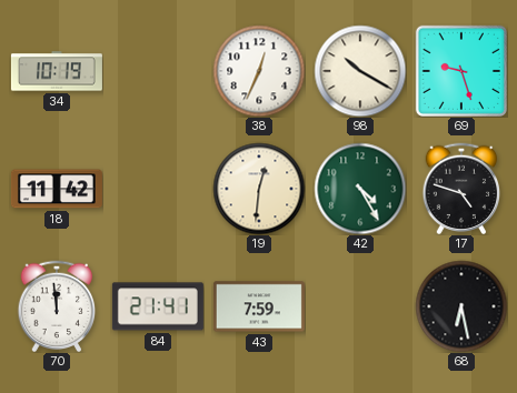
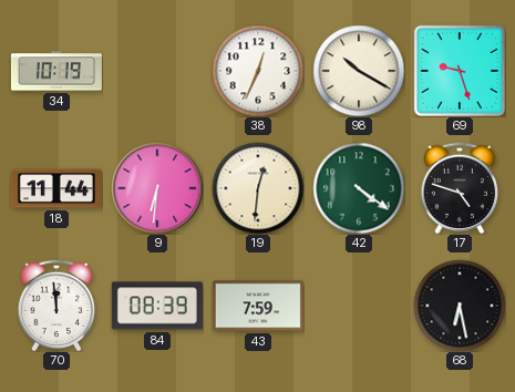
18: 11:42 -> 11:44
9: none -> 6:31
42: 4:25 -> 4:21
84: 21:41 -> 08:39
